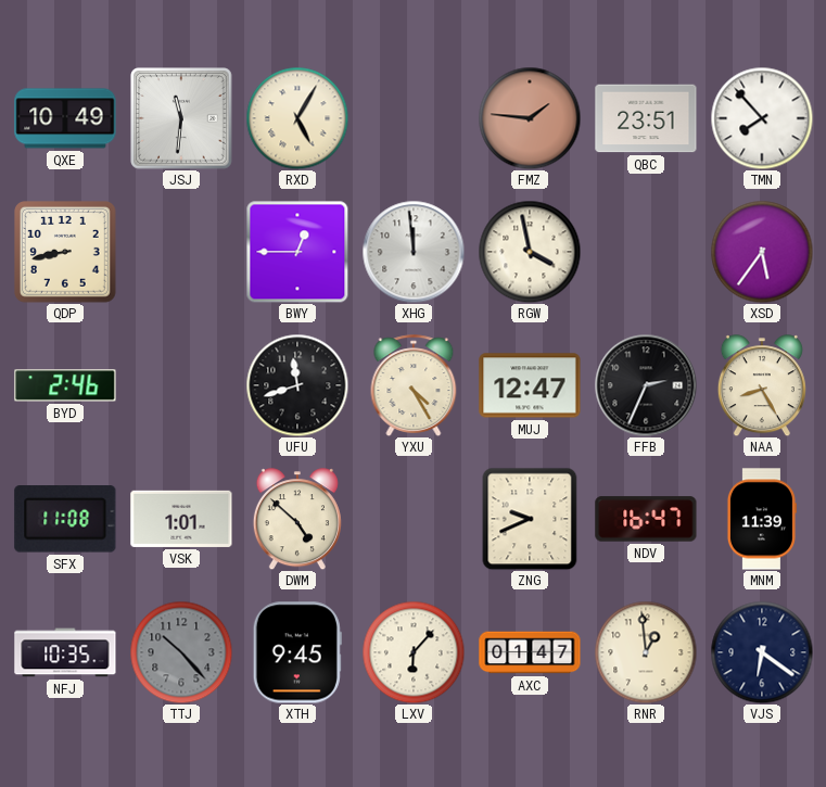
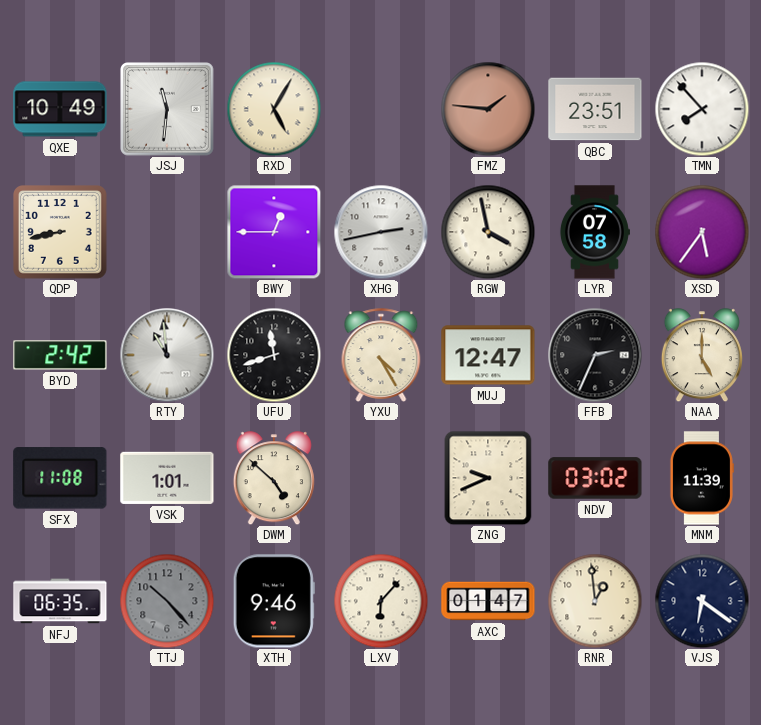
XHG: 11:59 -> 2:43
LYR: none -> 07:58
BYD: 2:46 -> 2:42
RTY: none -> 10:59
NAA: 8:25 -> 5:00
NDV: 16:47 -> 03:02
NFJ: 10:35 -> 06:35
XTH: 9:45 -> 9:46
